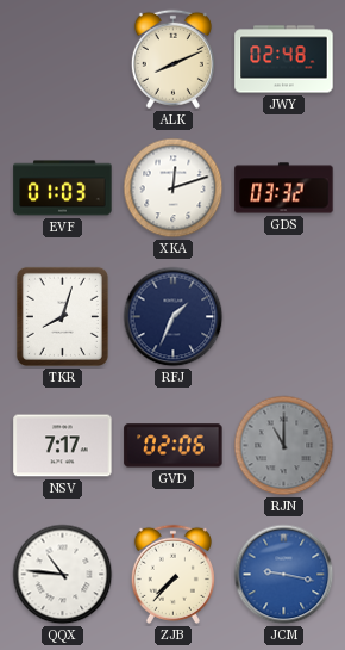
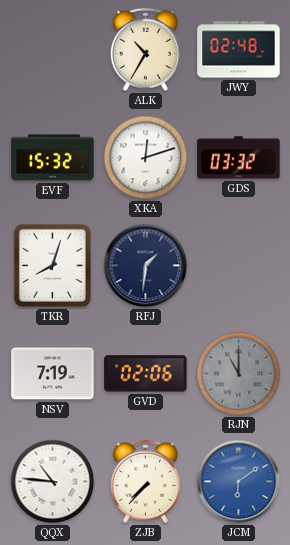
ALK: 8:11 -> 10:35
EVF: 01:03 -> 15:32
RFJ: 1:34 -> 1:31
NSV: 7:17 -> 7:19
JCM: 9:17 -> 6:09
